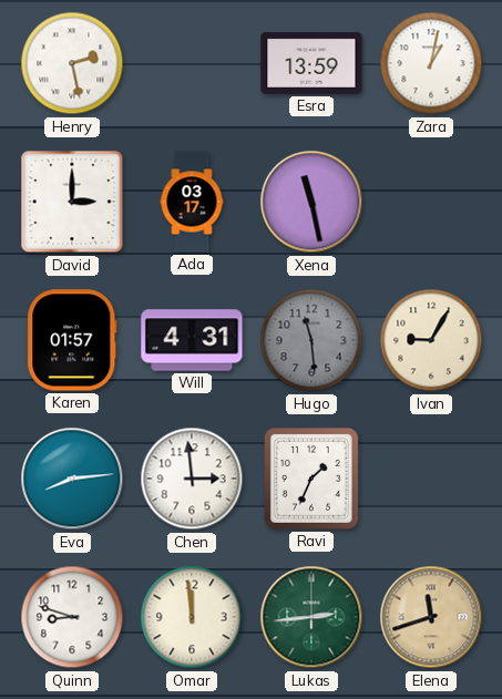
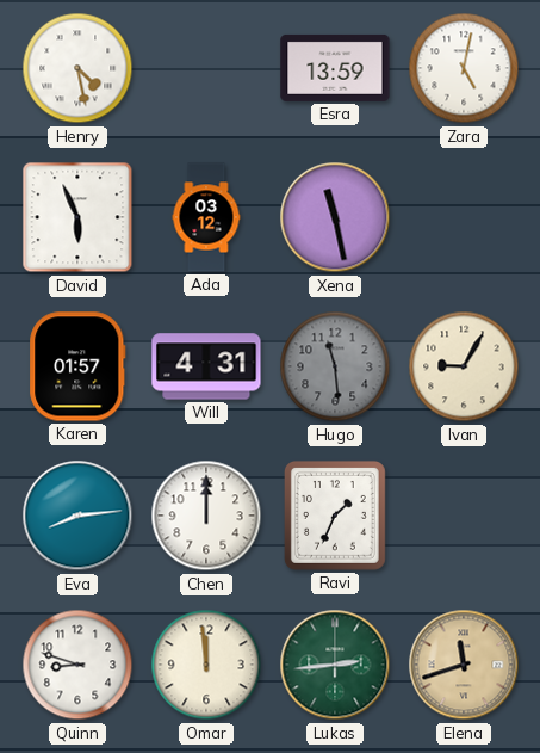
Henry: 2:28 -> 4:28
Zara: 1:02 -> 5:02
David: 3:00 -> 5:56
Ada: 03:17 -> 03:12
Chen: 2:59 -> 12:00
